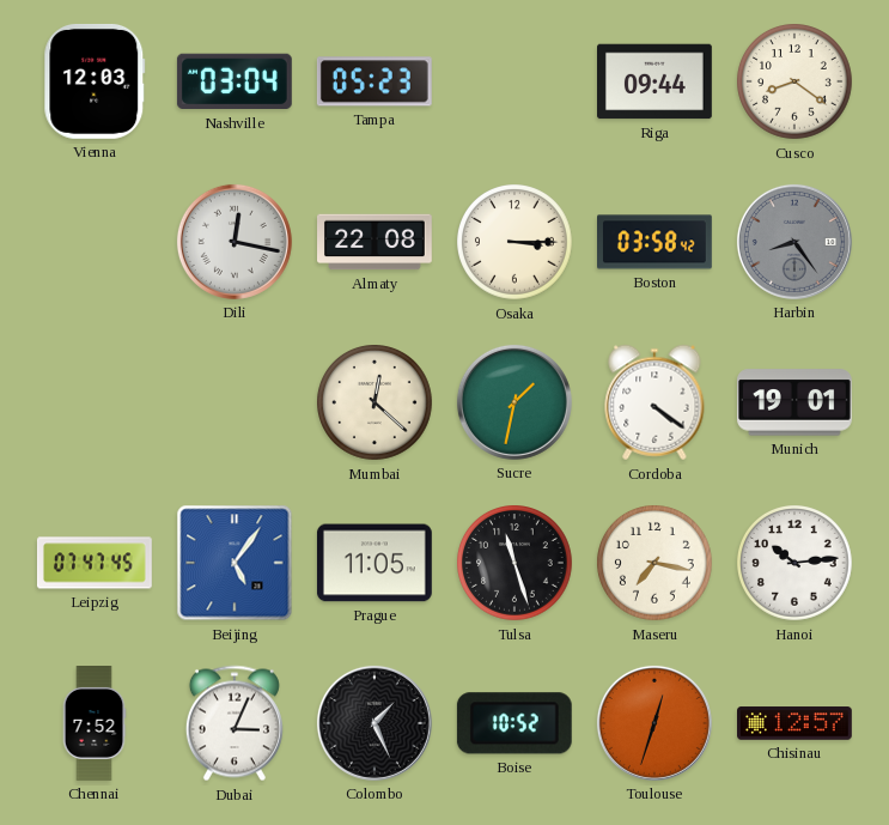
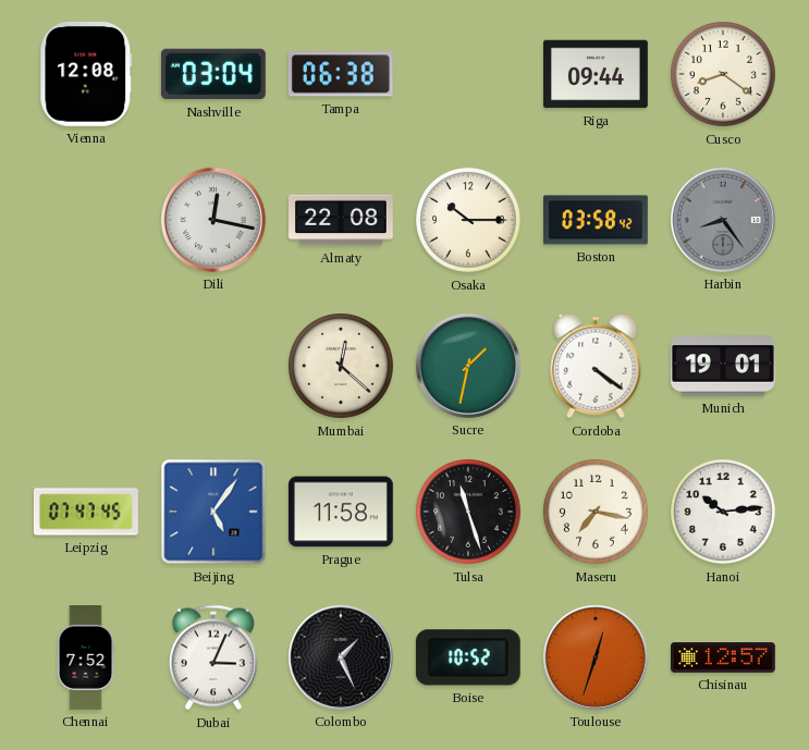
Vienna: 12:03 -> 12:08
Tampa: 05:23 -> 06:38
Osaka: 3:15 -> 10:15
Prague: 11:05 -> 11:58
